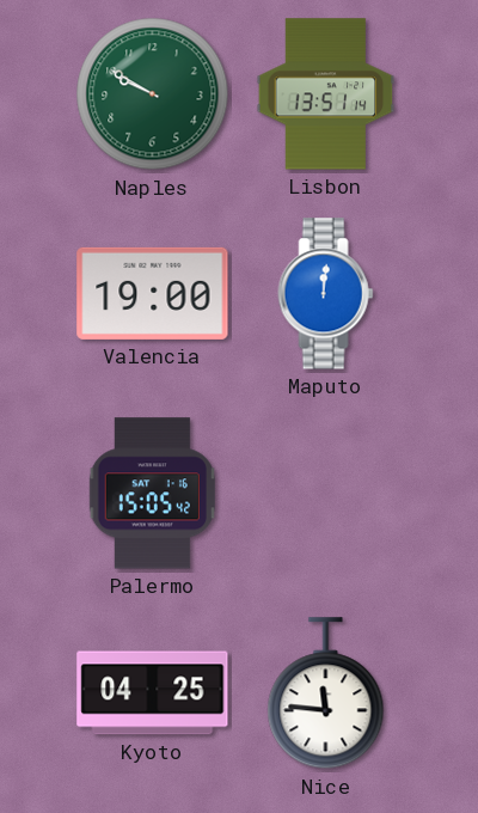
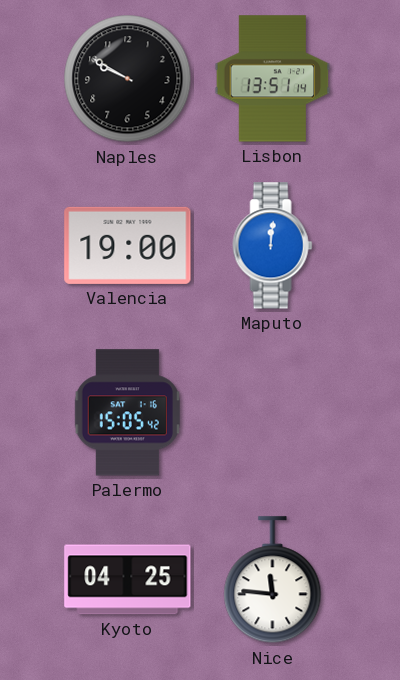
Naples dial: green -> black
